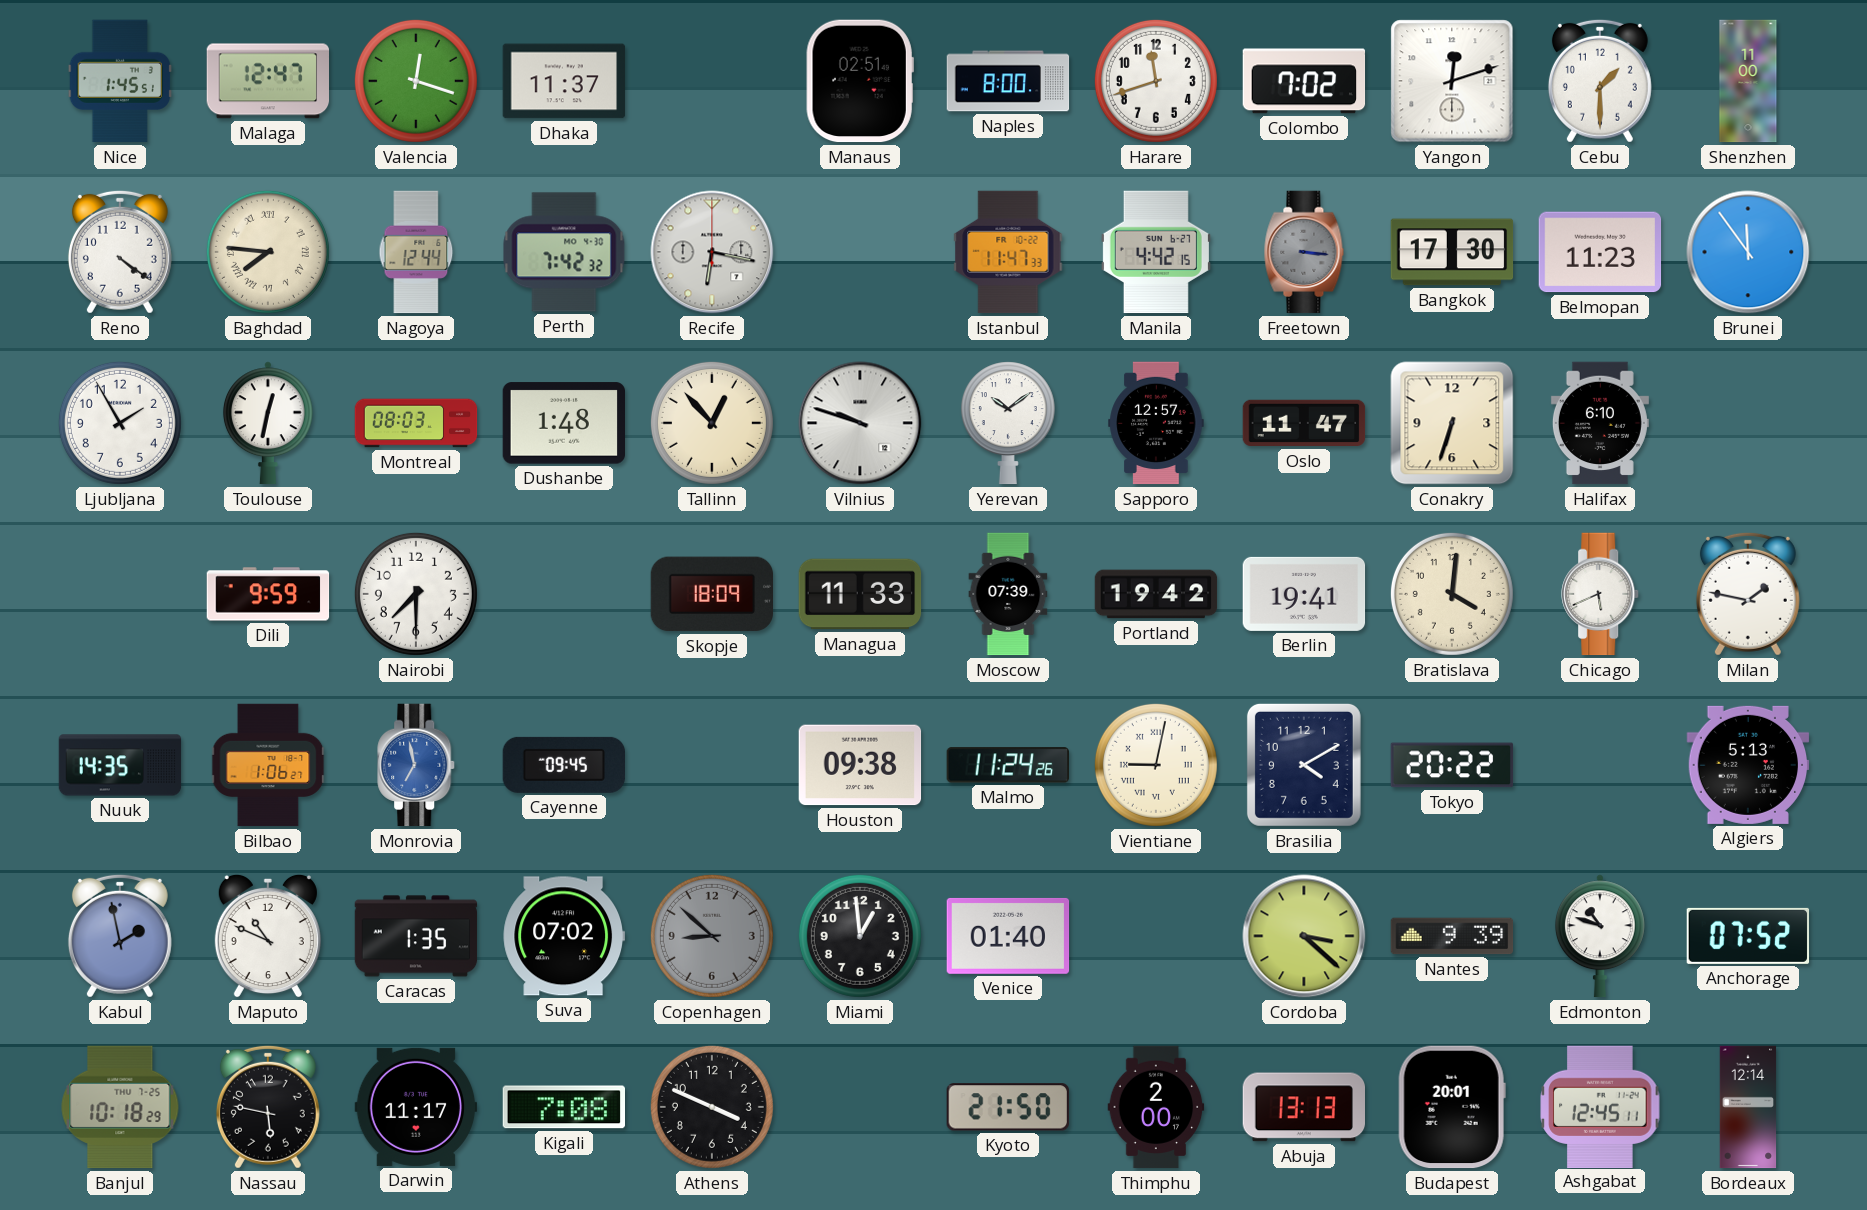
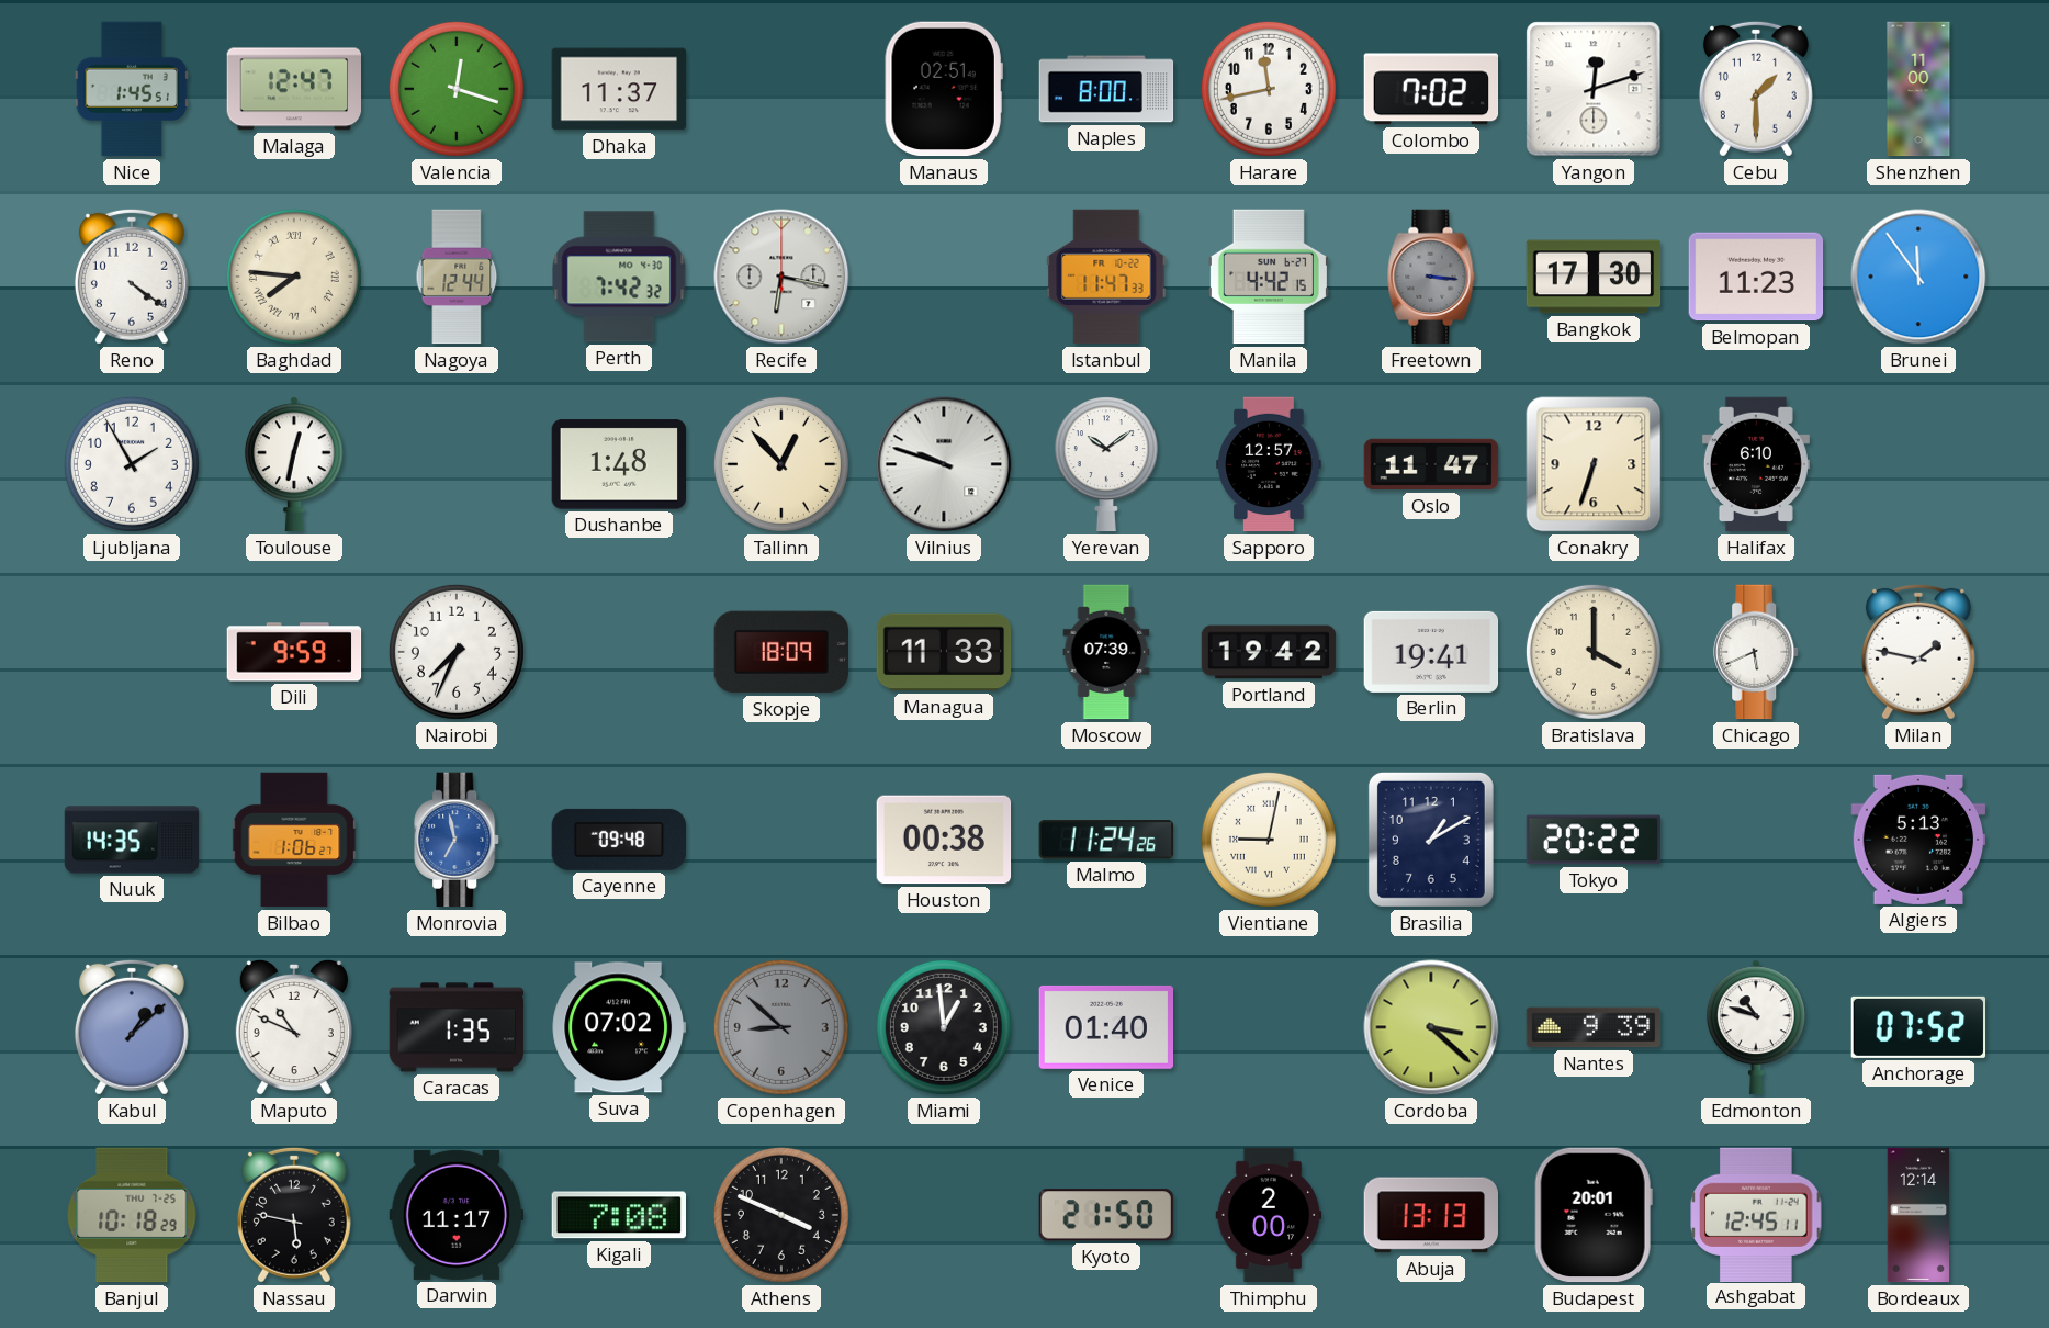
Harare: 11:42 -> 11:43
Montreal: 08:03 -> none
Nairobi: 7:30 -> 7:34
Bratislava: 4:01 -> 4:00
Cayenne: 09:45 -> 09:48
Houston: 09:38 -> 00:38
Brasilia: 4:10 -> 1:10
Kabul: 1:58 -> 1:08
